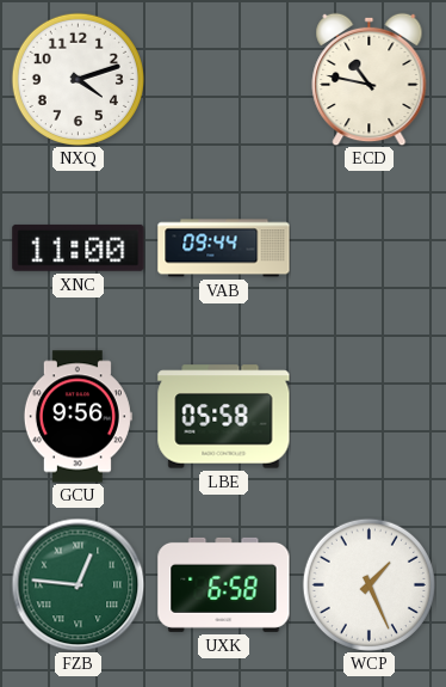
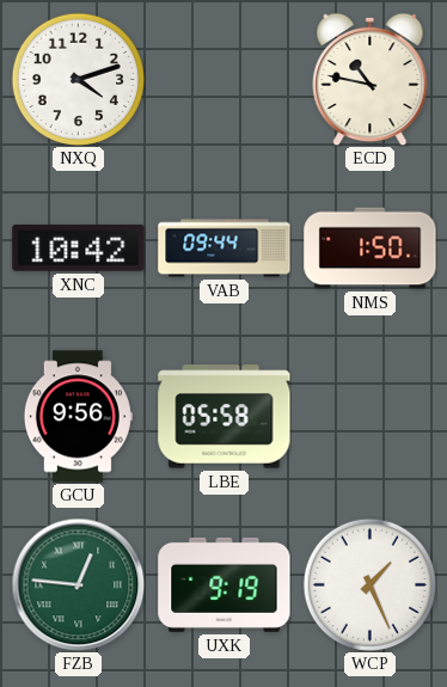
XNC: 11:00 -> 10:42
NMS: none -> 1:50
UXK: 6:58 -> 9:19
